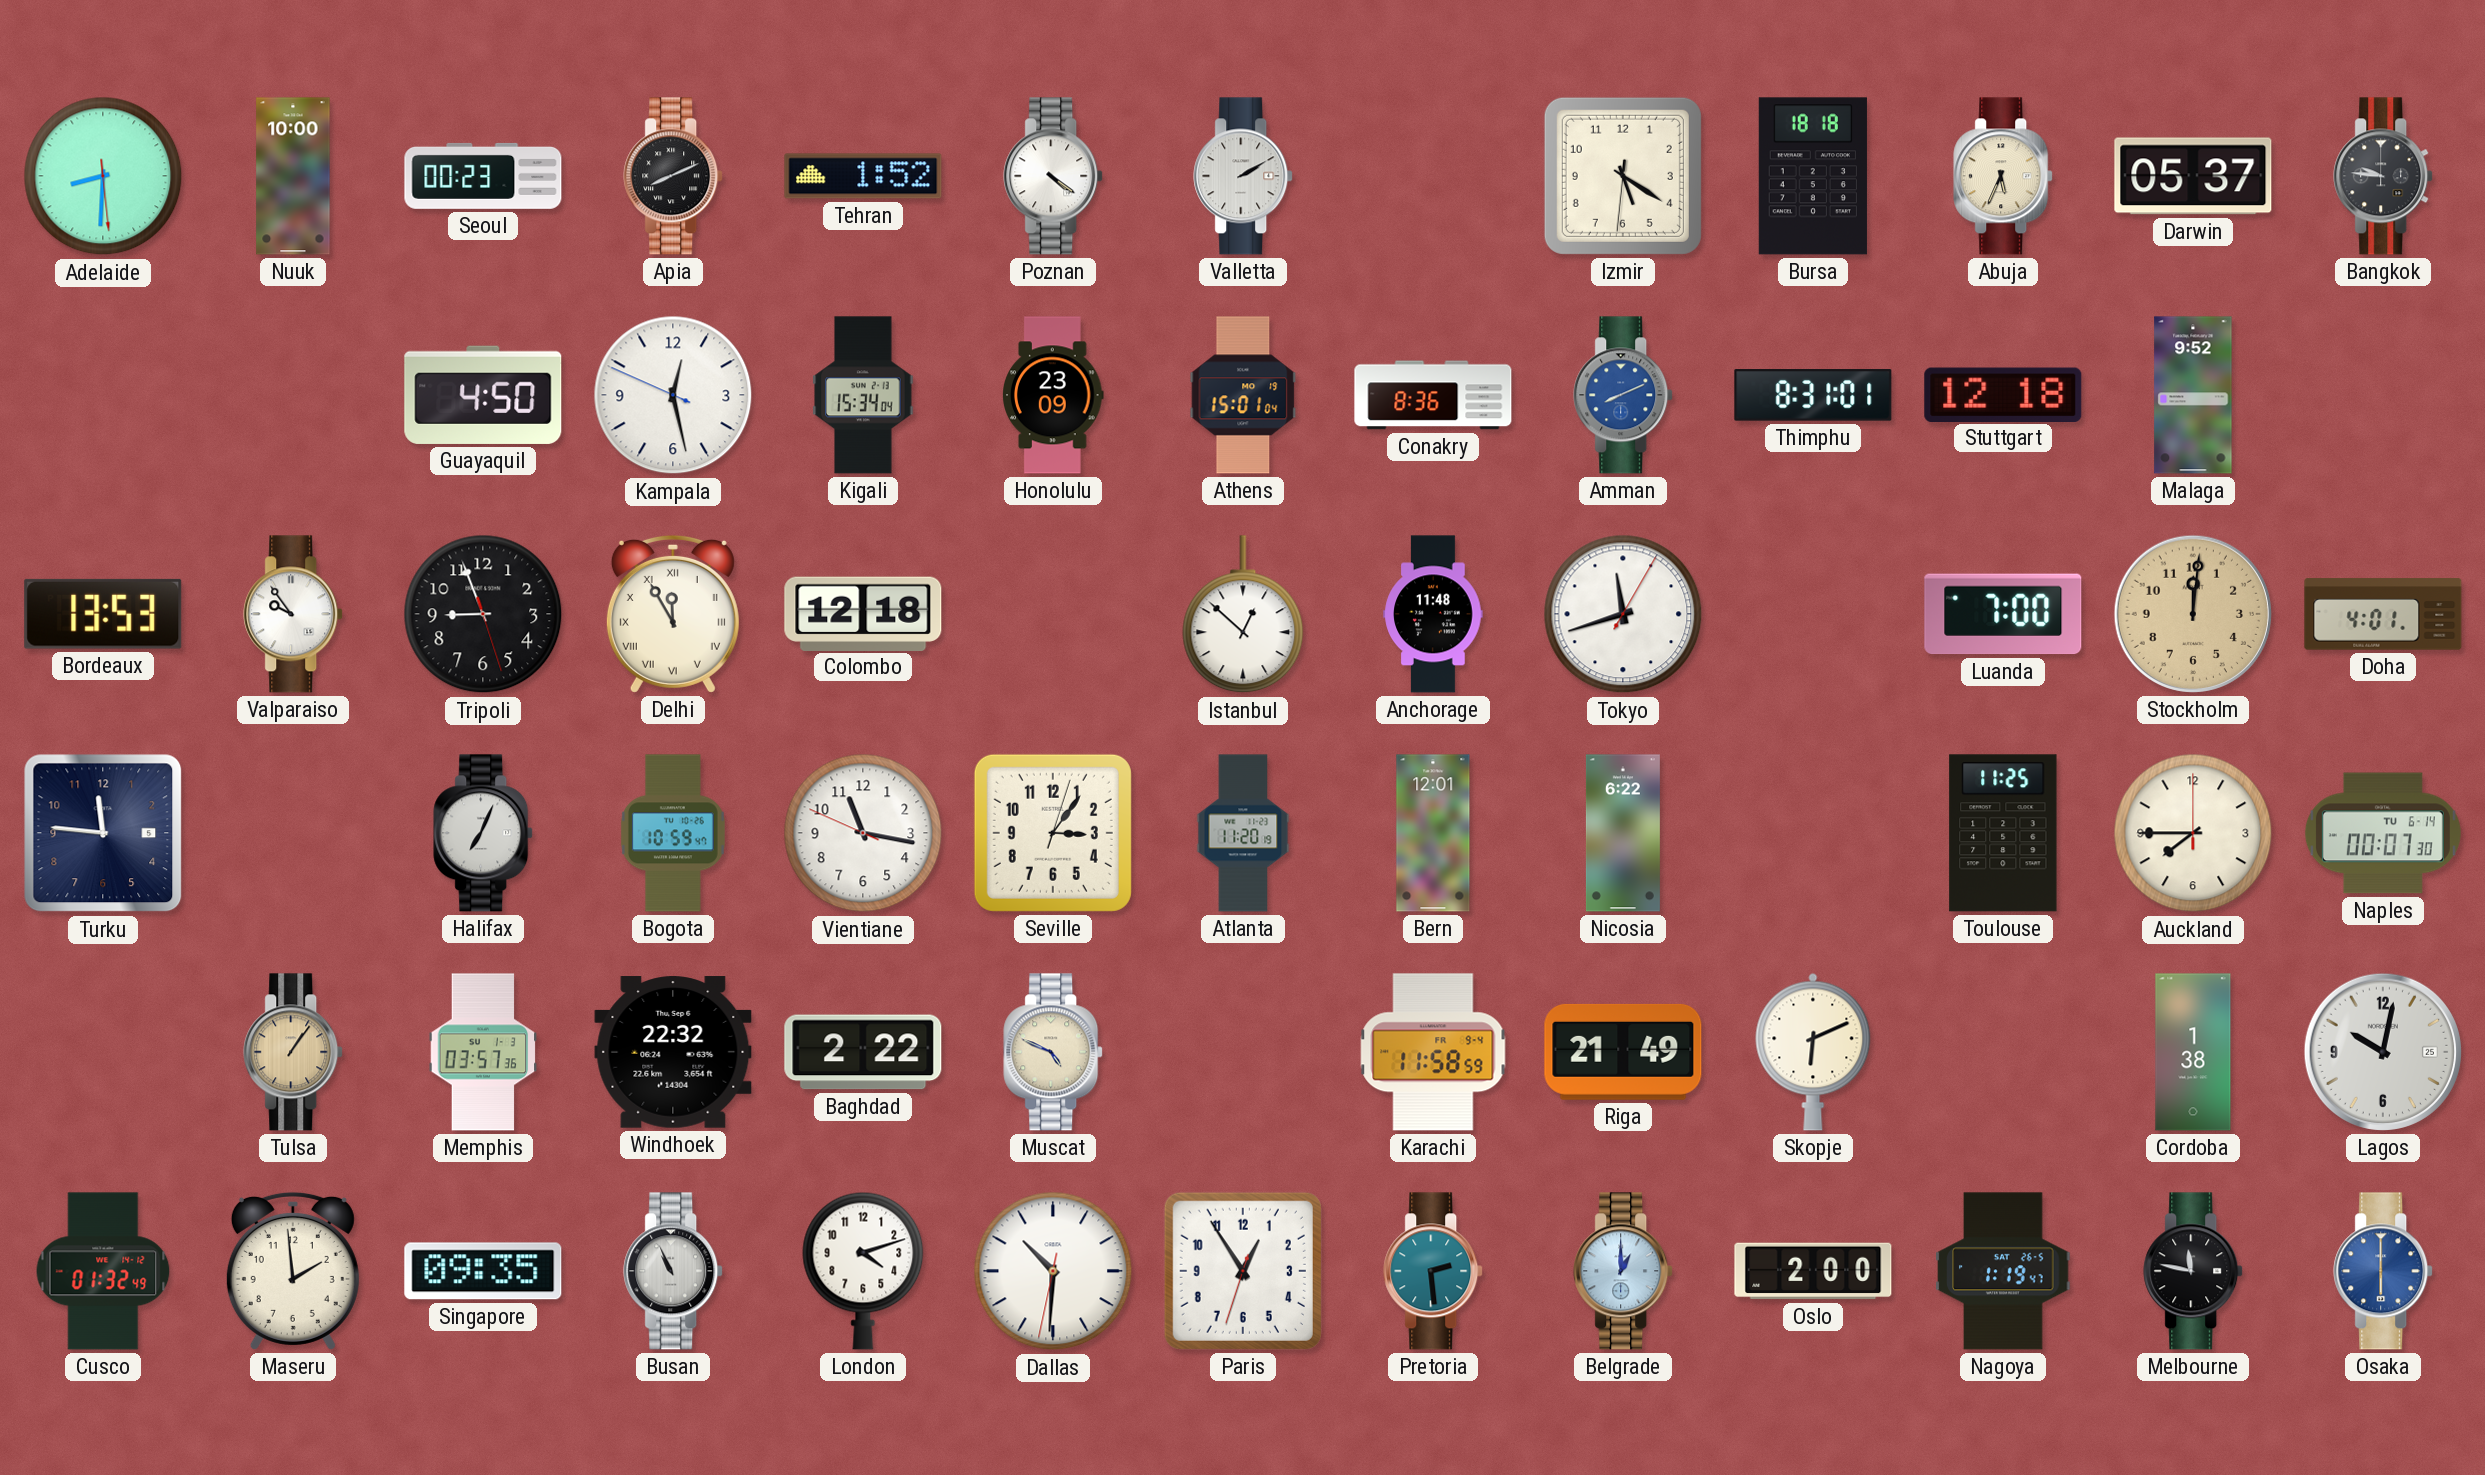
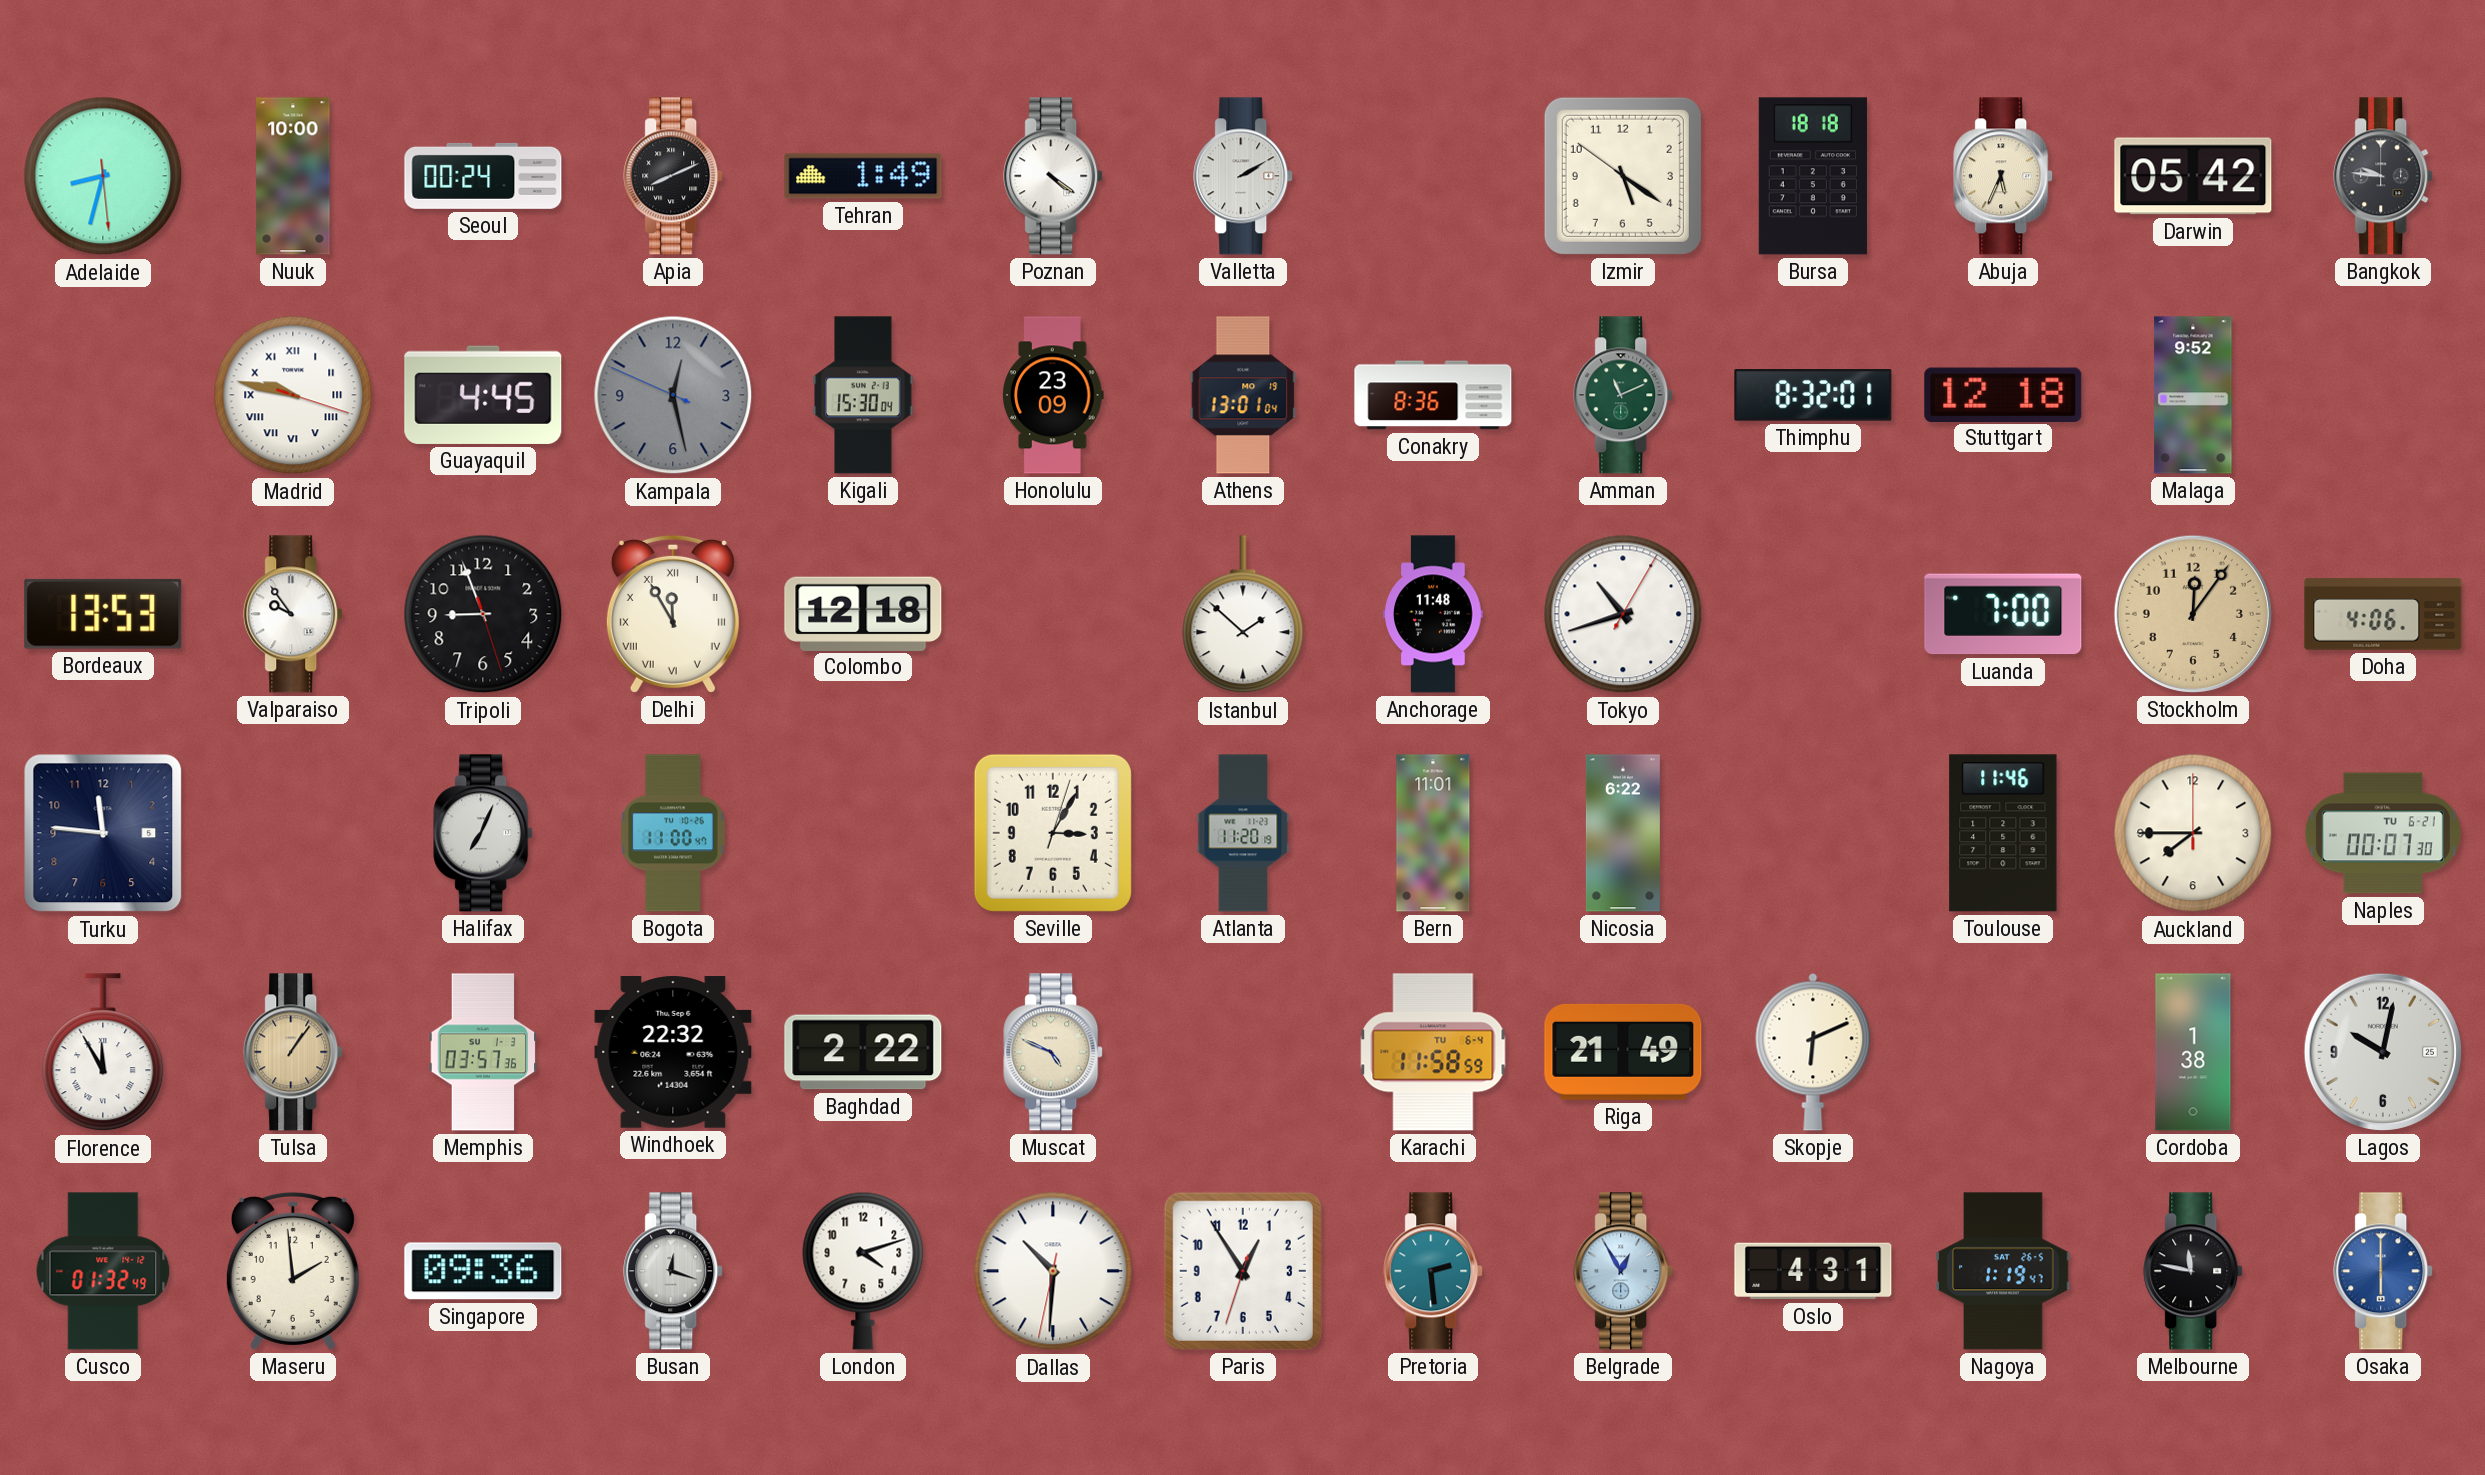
Adelaide: 8:30 -> 8:32
Seoul: 00:23 -> 00:24
Tehran: 1:52 -> 1:49
Izmir: 5:20:31 -> 5:20:51
Darwin: 05:37 -> 05:42
Madrid: none -> 9:47
Guayaquil: 4:50 -> 4:45
Kampala dial: white -> grey
Kigali: 15:34 -> 15:30
Athens: 15:01 -> 13:01
Amman: 8:11 -> 11:11
Amman dial: blue -> green
Thimphu: 8:31 -> 8:32
Istanbul: 12:52 -> 1:52
Tokyo: 11:42 -> 10:42
Stockholm: 12:01 -> 12:06
Doha: 4:01 -> 4:06
Bogota: 10:59 -> 11:00
Vientiane: 11:16 -> none
Seville: 3:06 -> 3:05
Bern: 12:01 -> 11:01
Toulouse: 11:25 -> 11:46
Naples date: TU 6-14 -> TU 6-21
Florence: none -> 11:55
Karachi date: FR 9-4 -> TU 6-4
Singapore: 09:35 -> 09:36
Busan: 10:56 -> 12:18
Belgrade: 1:00 -> 12:55
Oslo: 2:00 -> 4:31
